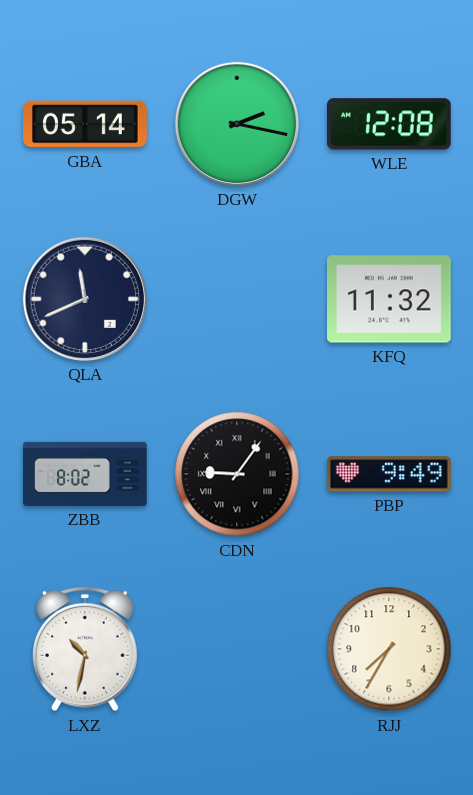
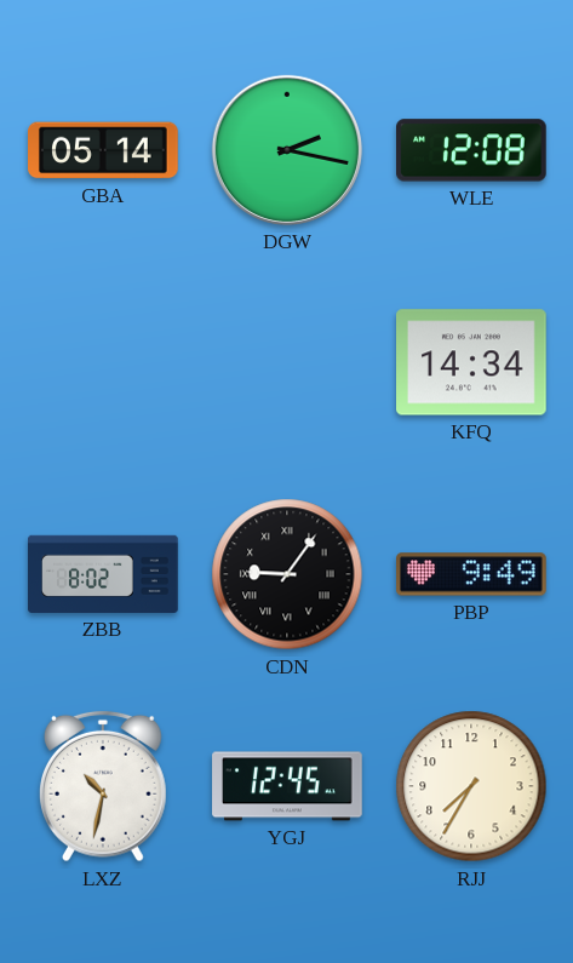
QLA: 11:41 -> none
KFQ: 11:32 -> 14:34
YGJ: none -> 12:45
